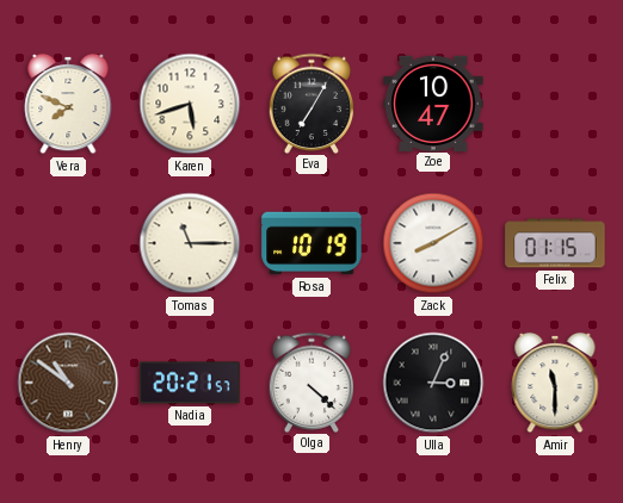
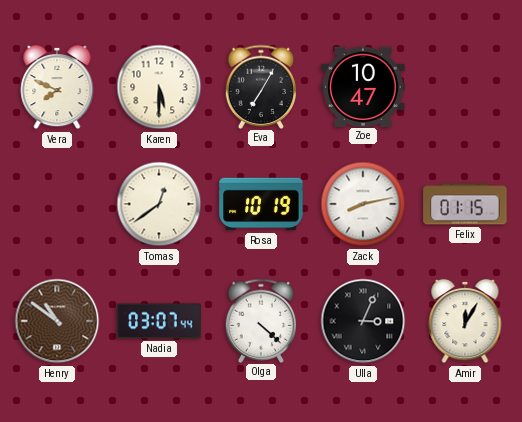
Karen: 5:42 -> 5:30
Tomas: 11:15 -> 12:39
Zack: 8:10 -> 8:13
Nadia: 20:21 -> 03:07
Amir: 11:30 -> 12:05
